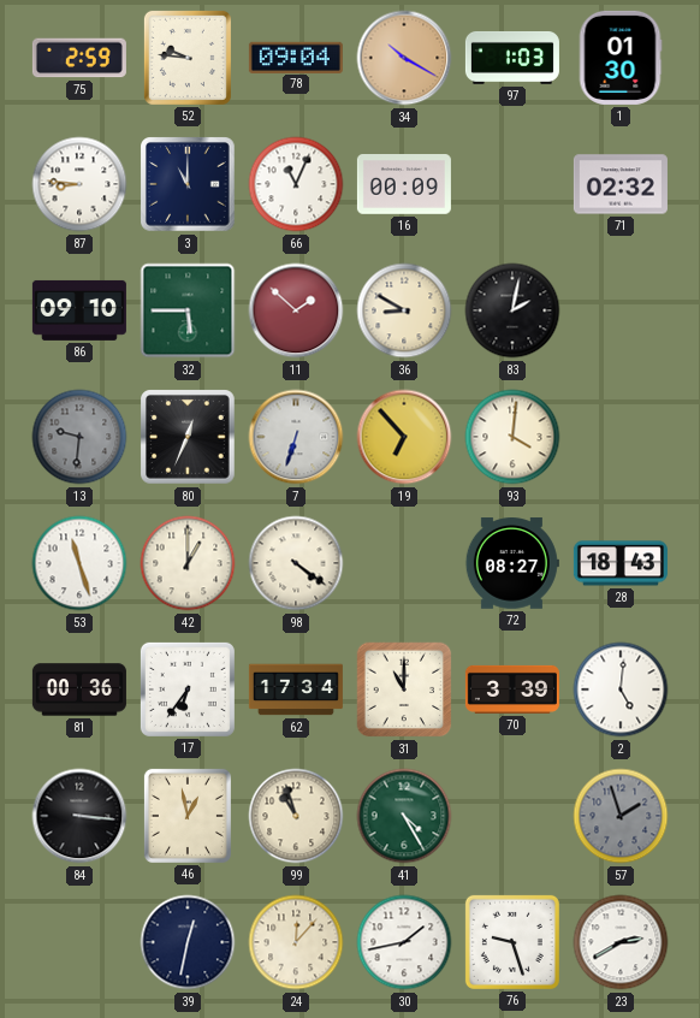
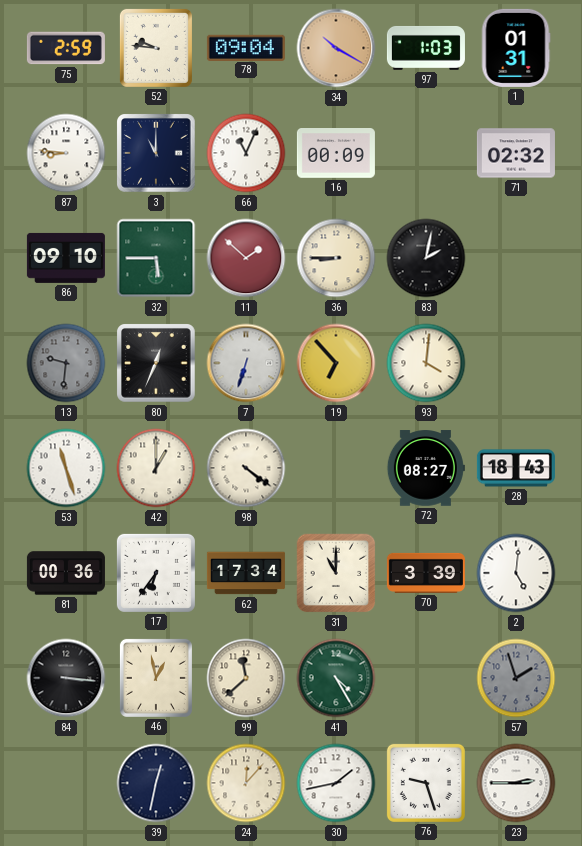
1: 01:30 -> 01:31
36: 8:50 -> 8:45
99: 10:57 -> 11:38
23: 2:40 -> 2:45
